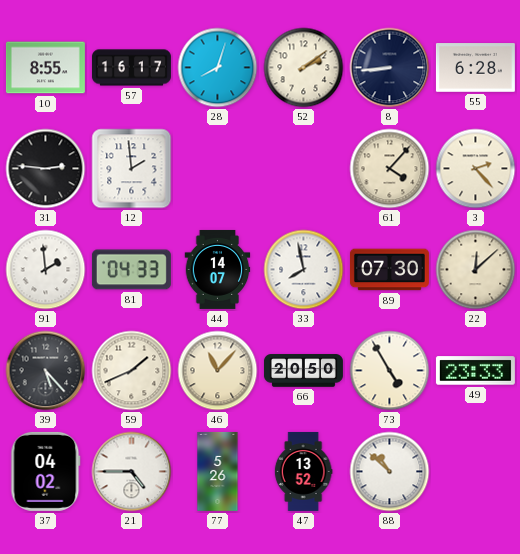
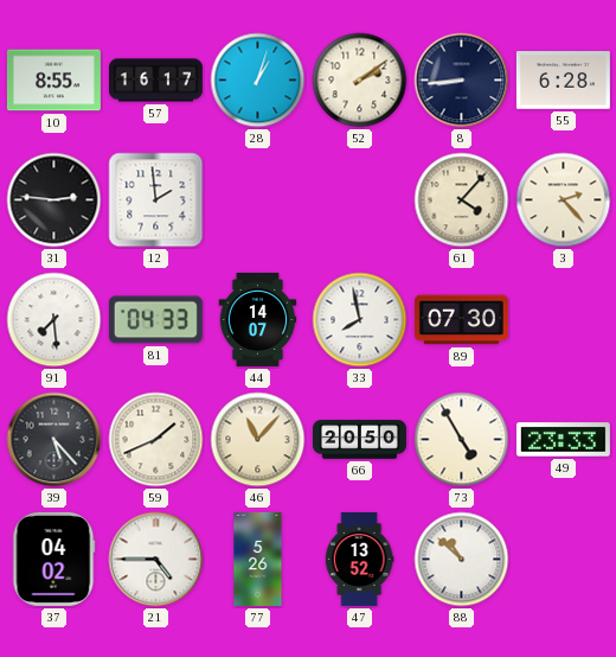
28: 8:03 -> 1:03
91: 1:59 -> 7:29
22: 12:08 -> none
